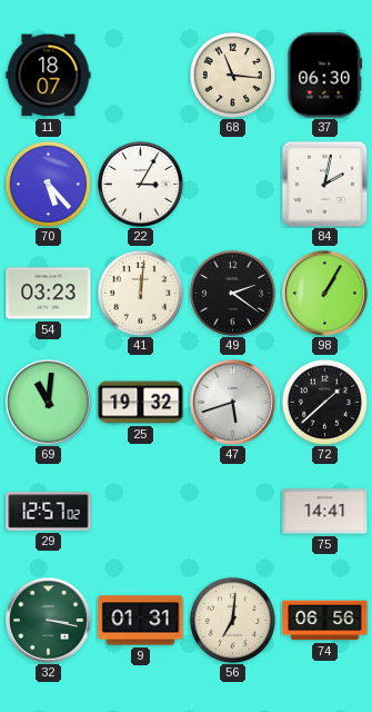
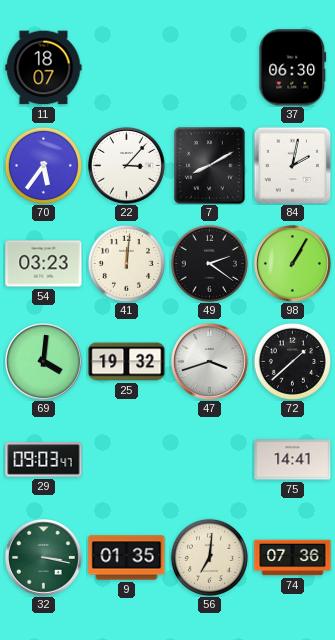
68: 11:16 -> none
70: 5:23 -> 5:36
22: 3:05 -> 3:07
7: none -> 8:10
69: 11:01 -> 4:01
47: 5:42 -> 3:42
29: 12:57 -> 09:03
9: 01:31 -> 01:35
74: 06:56 -> 07:36
